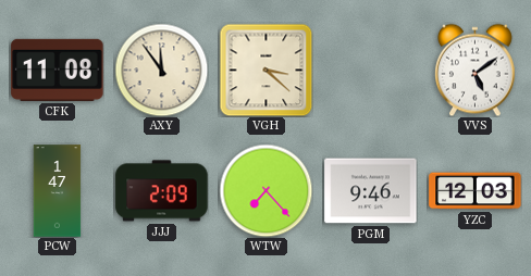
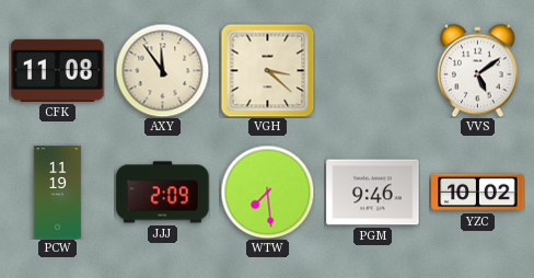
PCW: 1:47 -> 11:19
WTW: 7:23 -> 7:29
YZC: 12:03 -> 10:02
